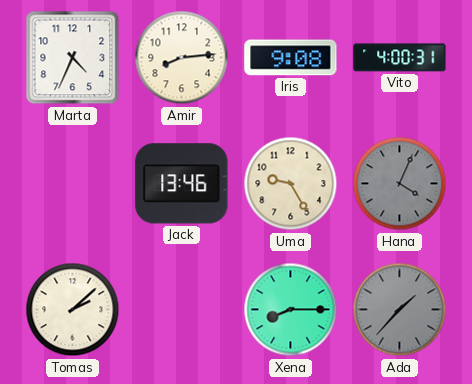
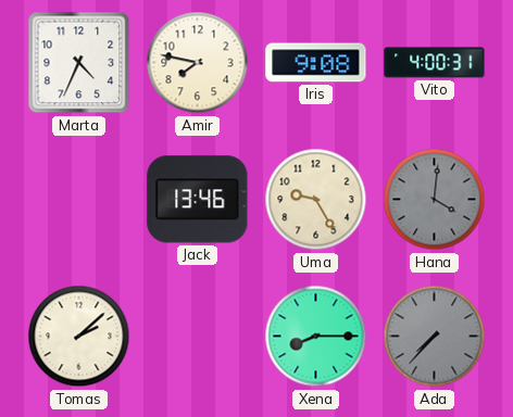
Amir: 8:14 -> 7:47
Hana: 4:04 -> 4:01
Ada: 1:37 -> 7:37
